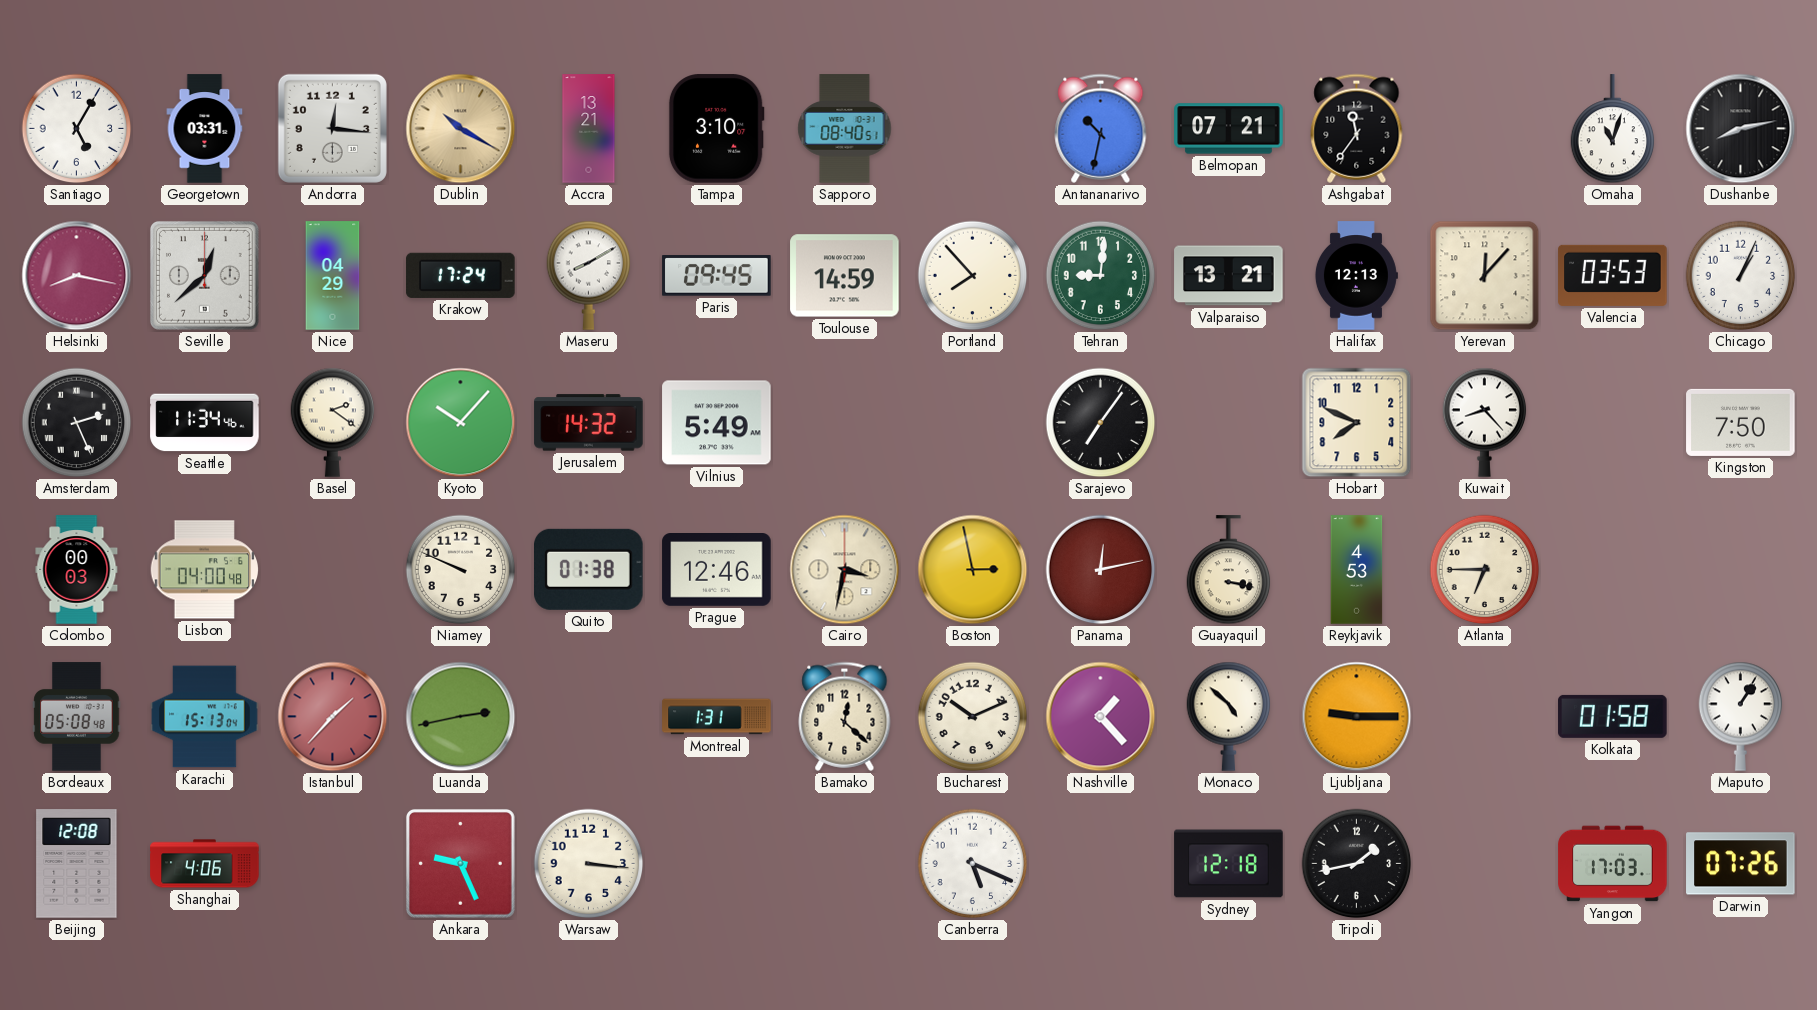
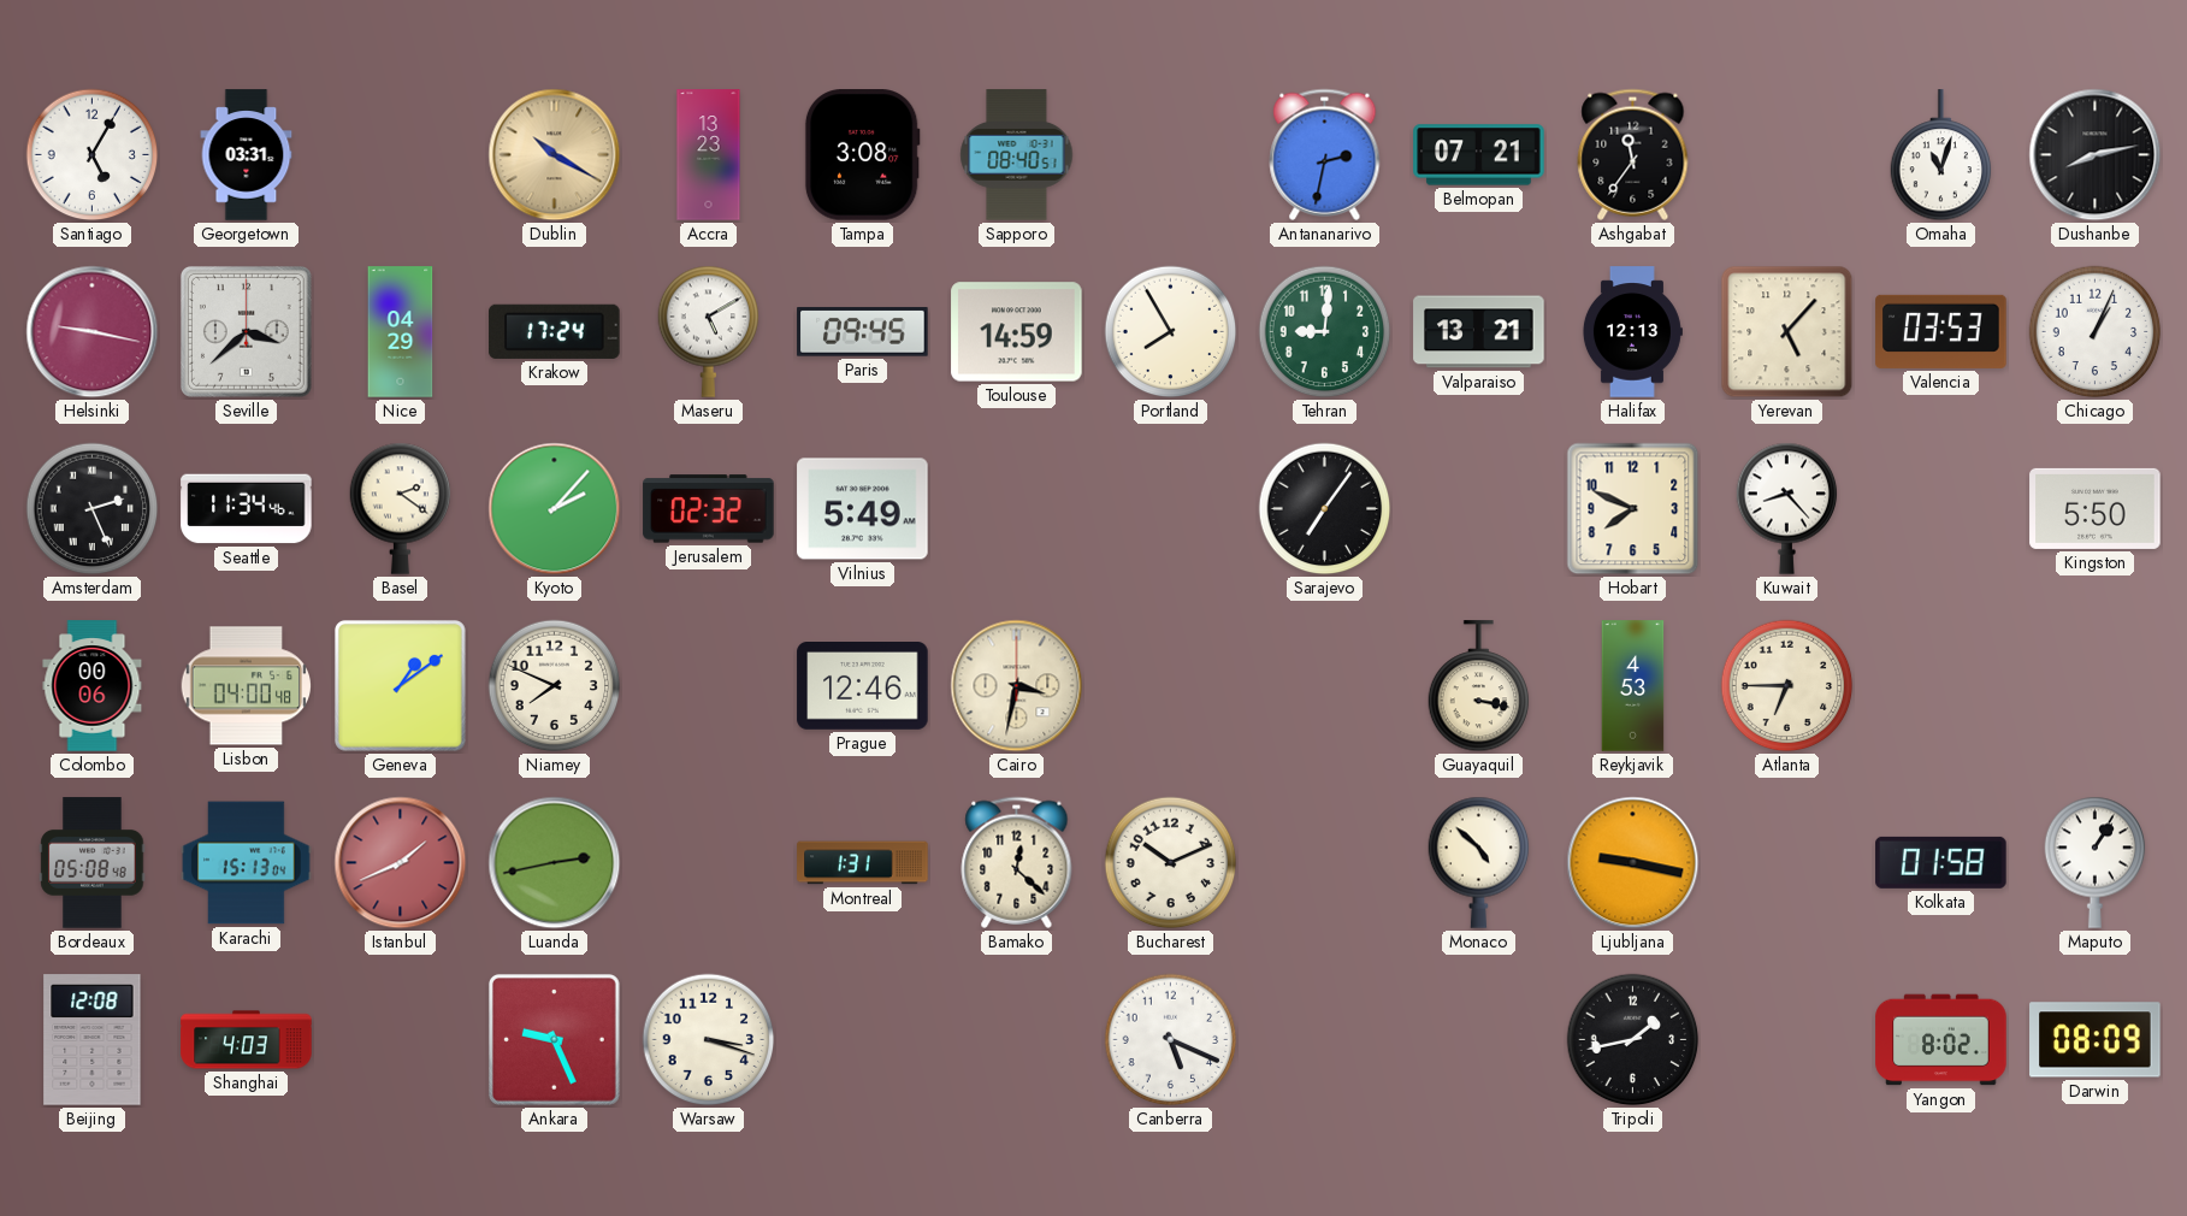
Andorra: 12:16 -> none
Accra: 13:21 -> 13:23
Tampa: 3:10 -> 3:08
Antananarivo: 10:32 -> 2:32
Helsinki: 8:17 -> 9:17
Seville: 12:38 -> 3:38
Maseru: 8:10 -> 5:10
Portland: 7:53 -> 7:55
Yerevan: 12:07 -> 5:07
Kyoto: 10:07 -> 2:07
Jerusalem: 14:32 -> 02:32
Kingston: 7:50 -> 5:50
Colombo: 00:03 -> 00:06
Geneva: none -> 1:09
Niamey: 9:49 -> 7:49
Quito: 01:38 -> none
Boston: 2:58 -> none
Panama: 12:13 -> none
Istanbul: 1:37 -> 1:41
Nashville: 1:23 -> none
Ljubljana: 9:15 -> 9:17
Shanghai: 4:06 -> 4:03
Warsaw: 3:16 -> 3:18
Sydney: 12:18 -> none
Yangon: 17:03 -> 8:02
Darwin: 07:26 -> 08:09
